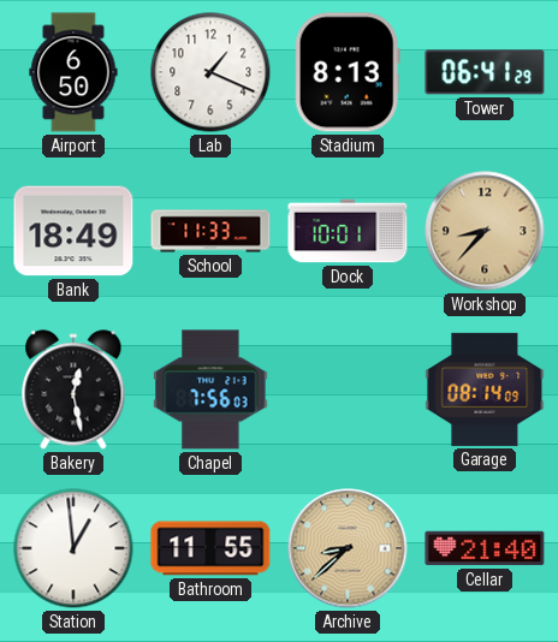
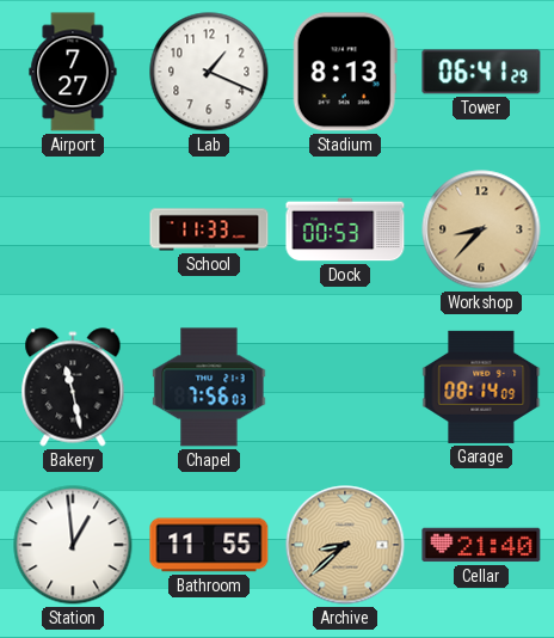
Airport: 6:50 -> 7:27
Bank: 18:49 -> none
Dock: 10:01 -> 00:53
Bakery: 12:28 -> 11:28
